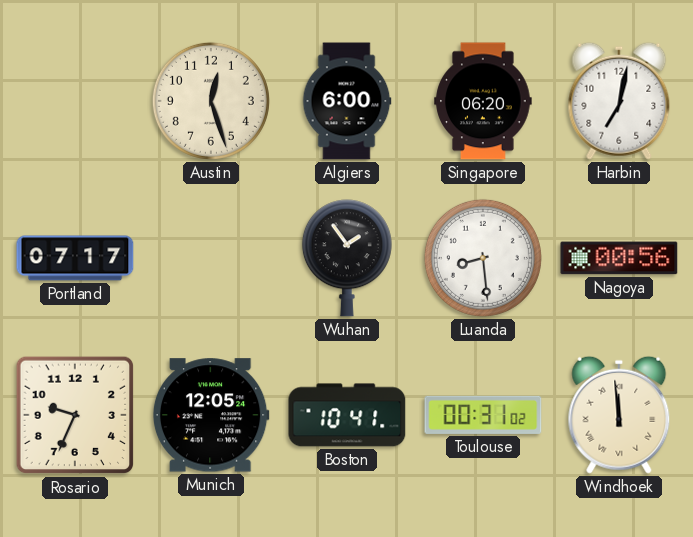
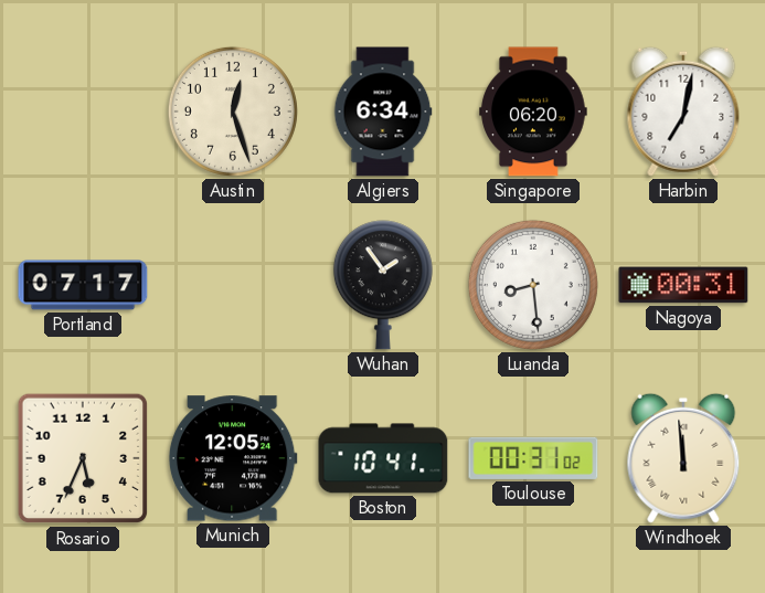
Algiers: 6:00 -> 6:34
Nagoya: 00:56 -> 00:31
Rosario: 9:34 -> 5:34
